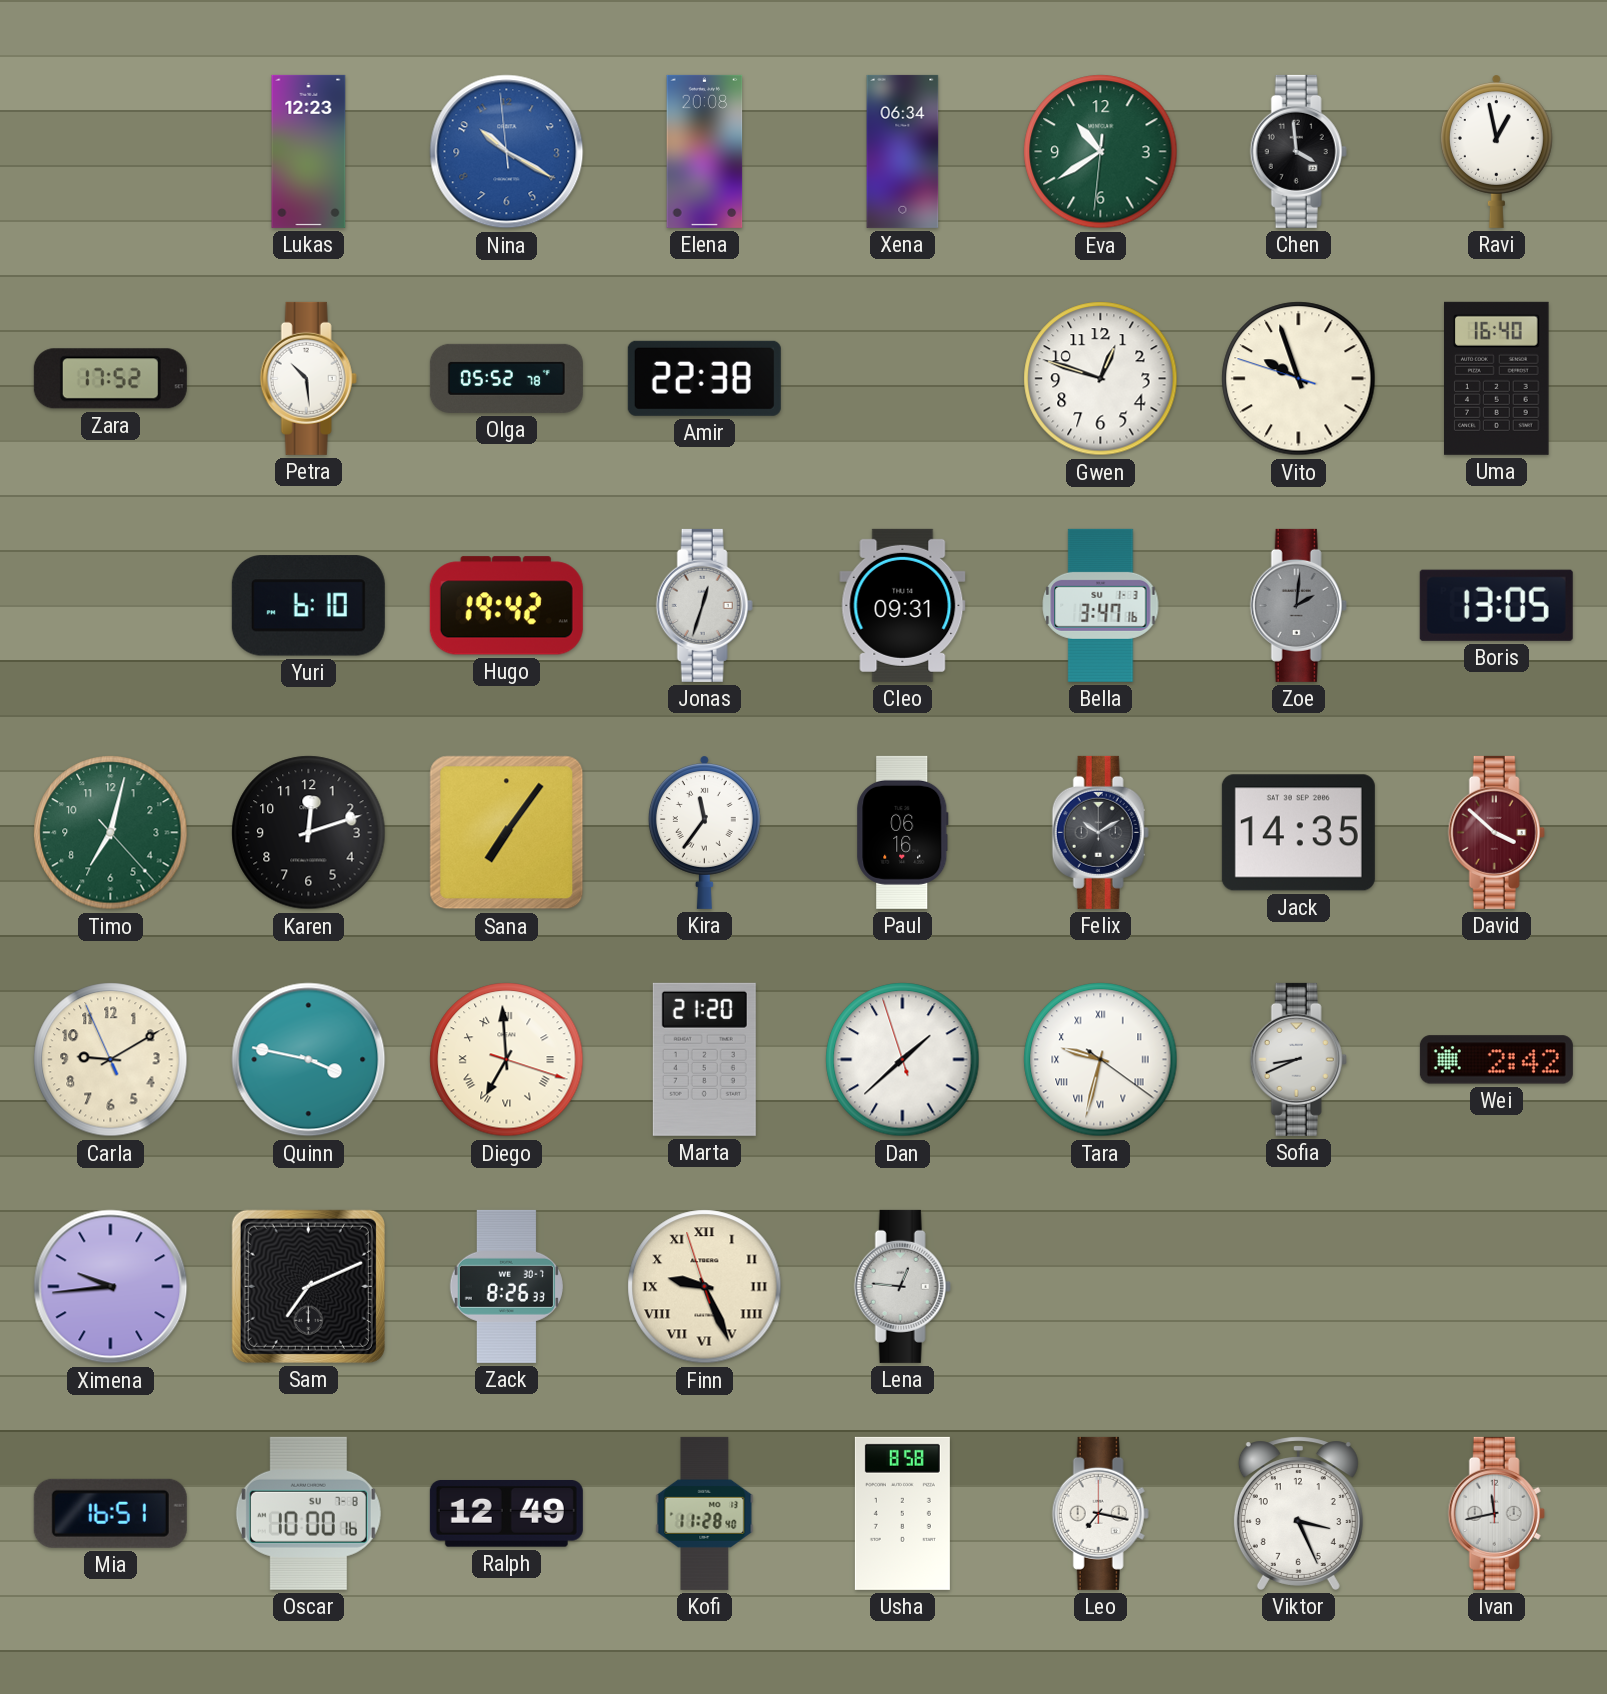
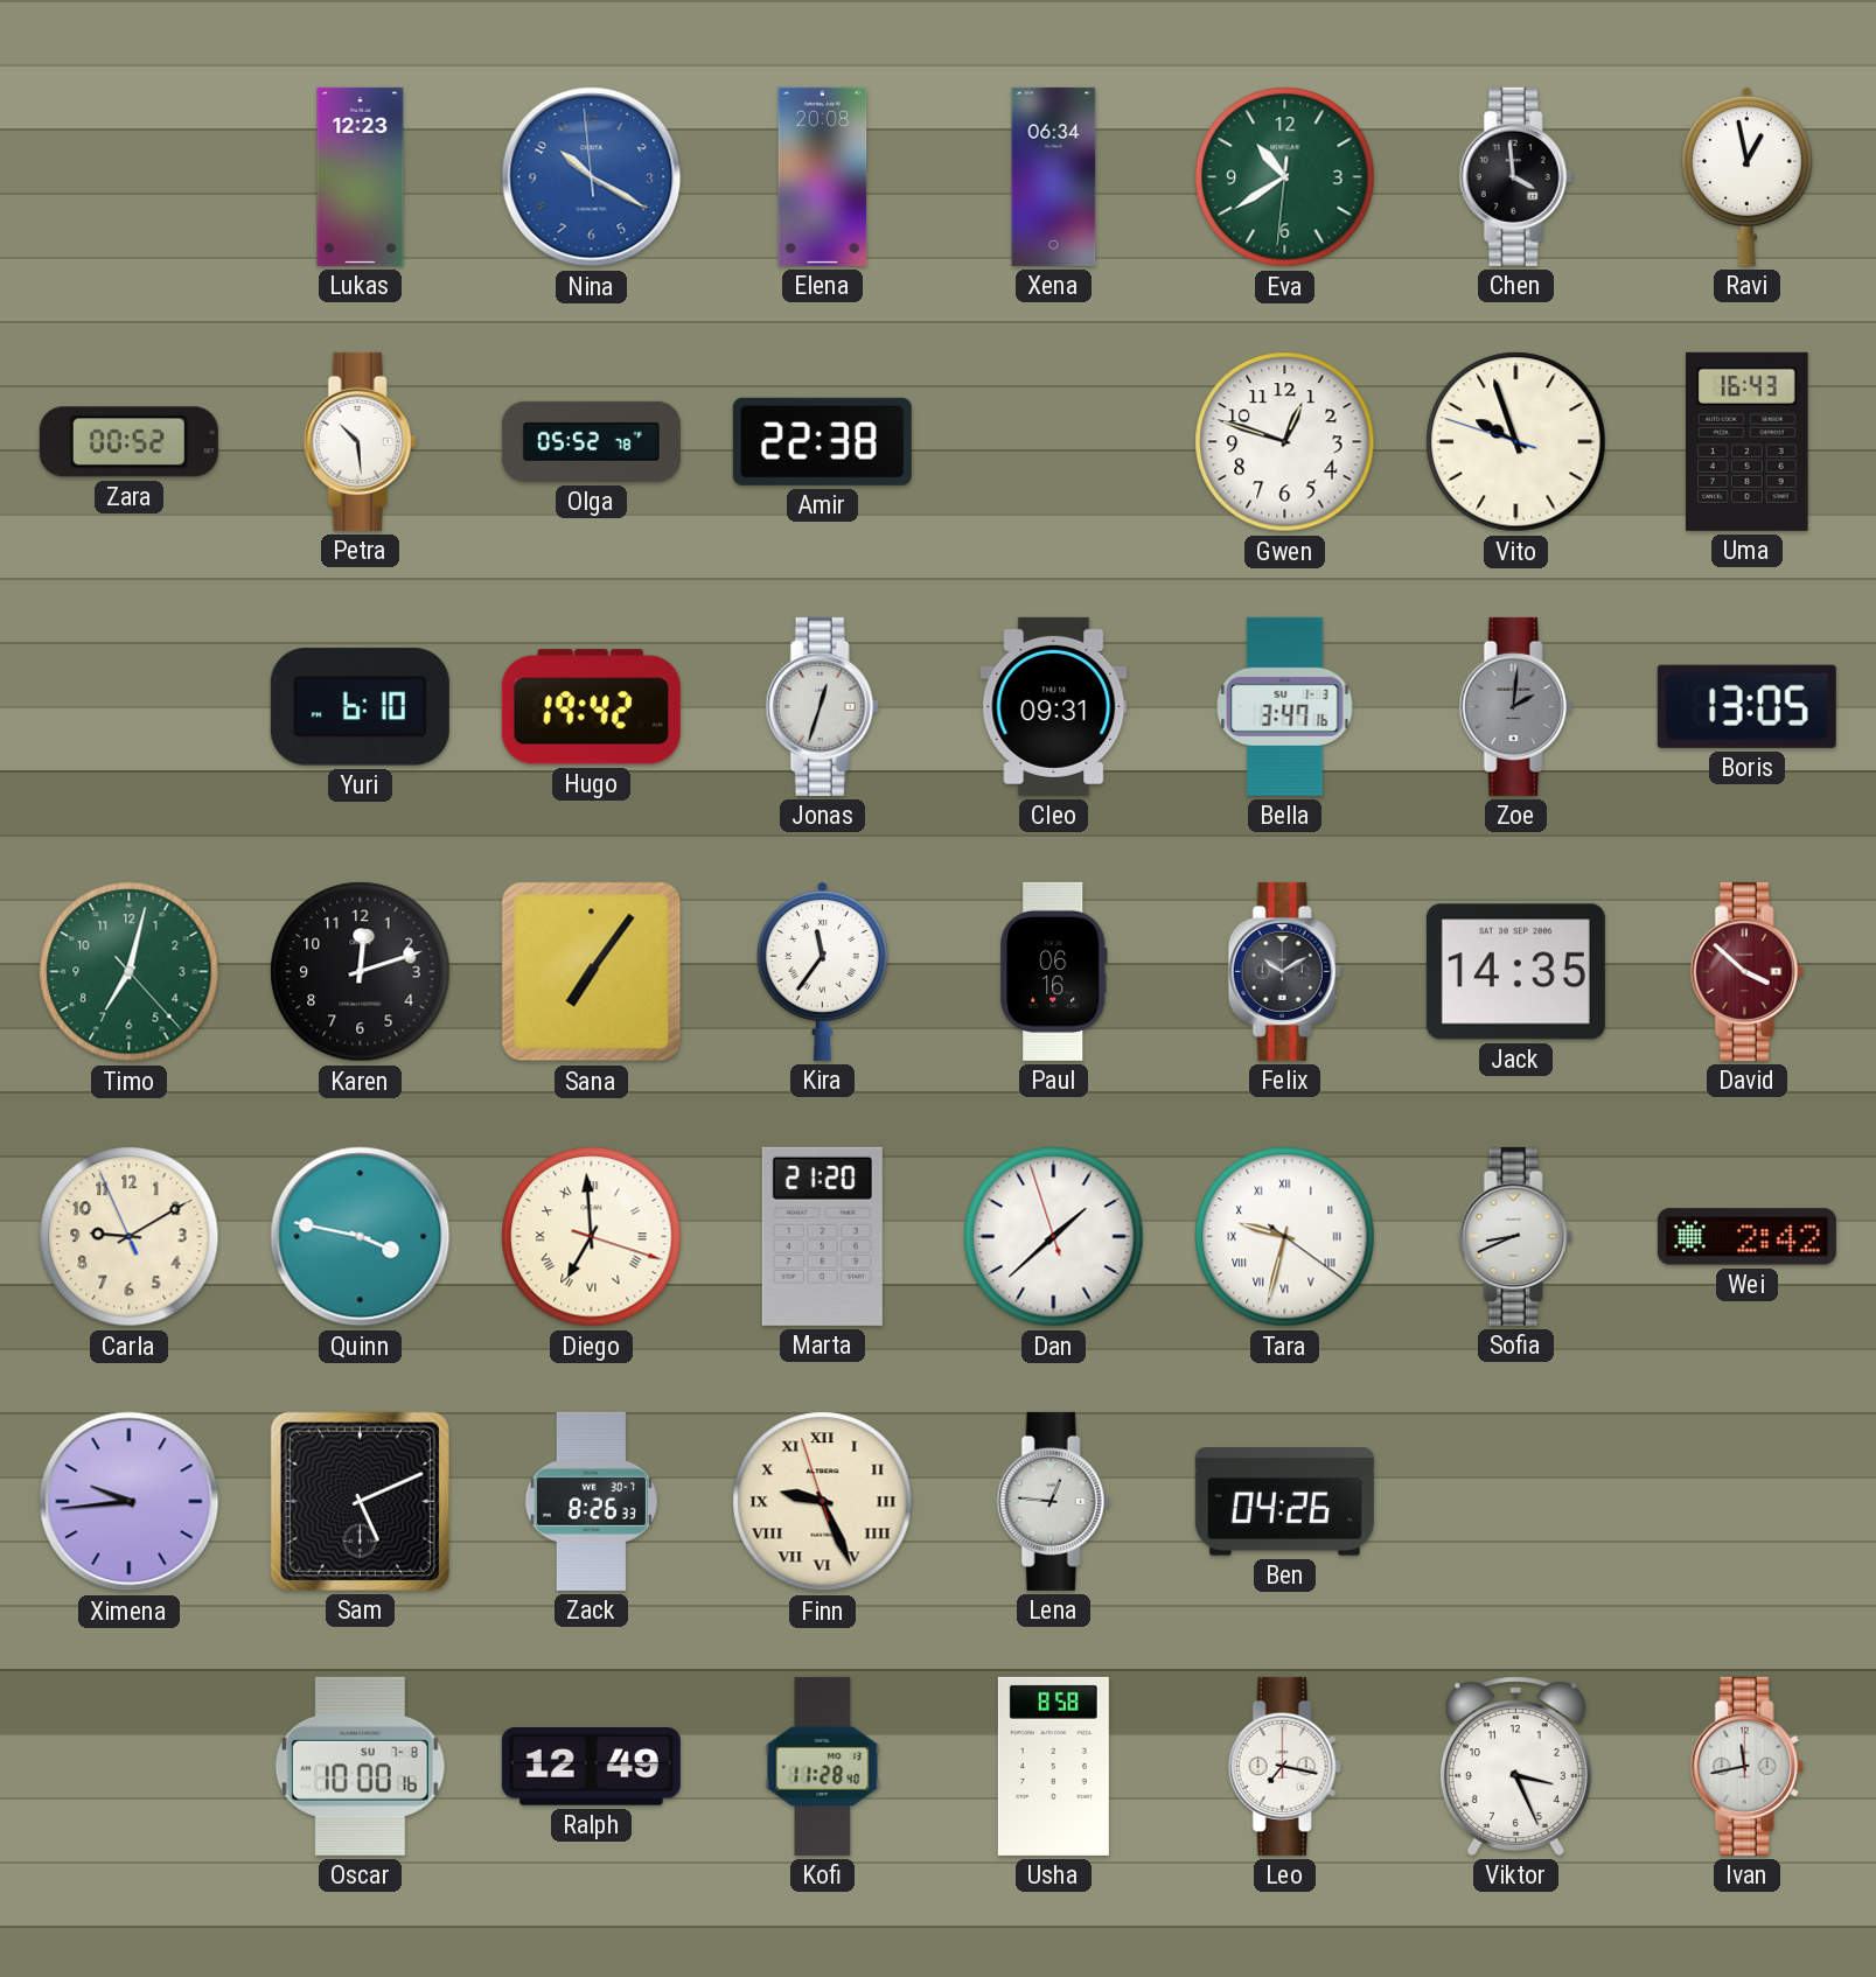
Zara: 17:52 -> 00:52
Uma: 16:40 -> 16:43
Sam: 7:11 -> 5:11
Ben: none -> 04:26
Mia: 16:51 -> none
